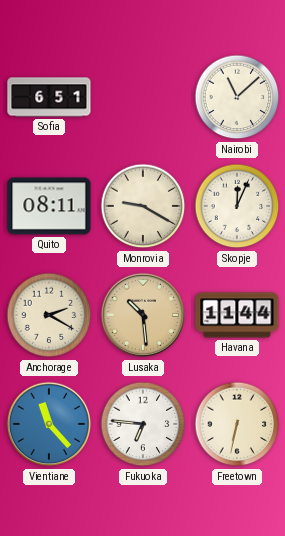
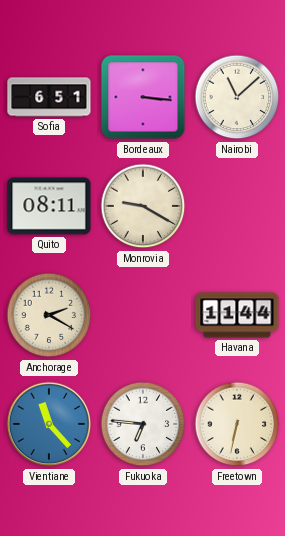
Bordeaux: none -> 3:16
Skopje: 12:04 -> none
Lusaka: 10:29 -> none
